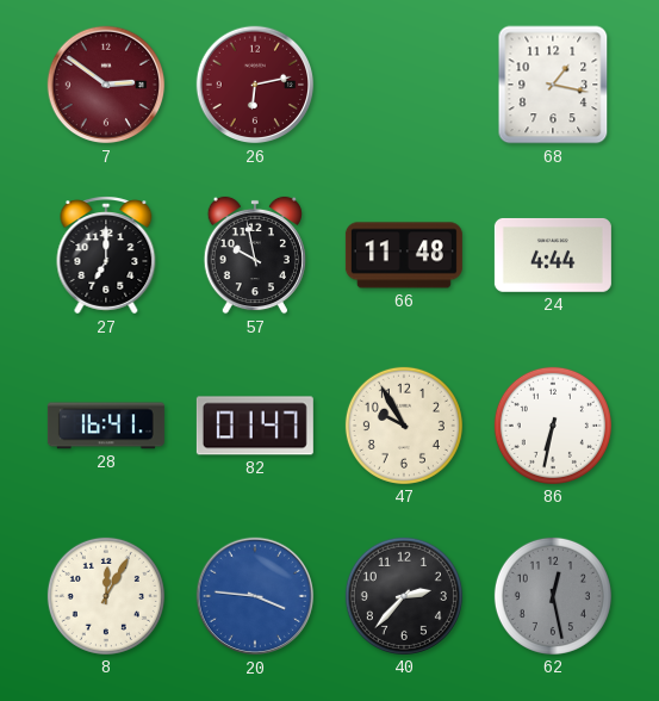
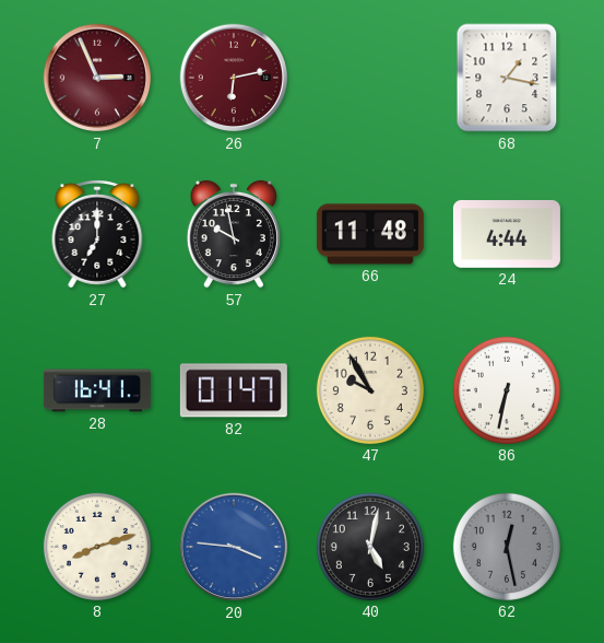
7: 2:51 -> 2:56
8: 12:05 -> 8:12
40: 2:37 -> 5:02
